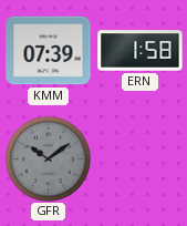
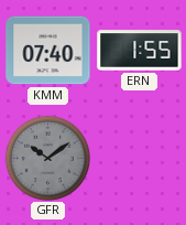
KMM: 07:39 -> 07:40
ERN: 1:58 -> 1:55
